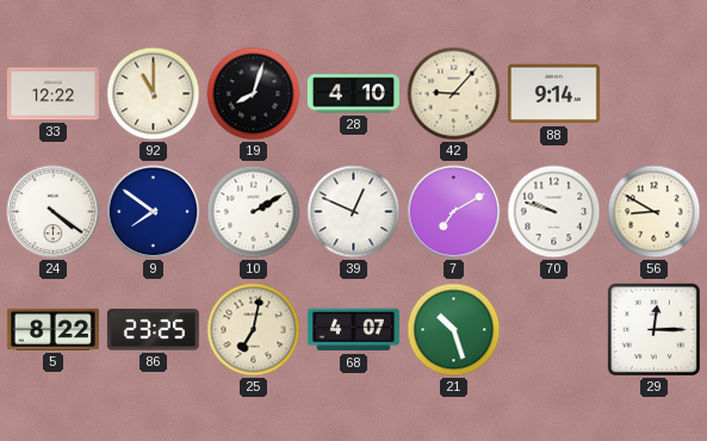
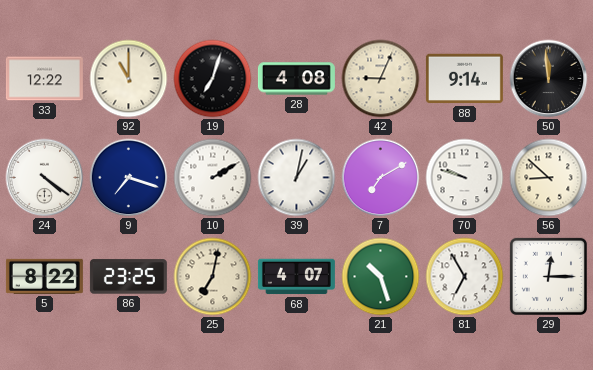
19: 8:03 -> 7:03
28: 4:10 -> 4:08
42: 9:07 -> 9:04
50: none -> 11:59
9: 7:51 -> 7:18
39: 12:49 -> 1:02
56: 8:50 -> 8:52
81: none -> 6:55
